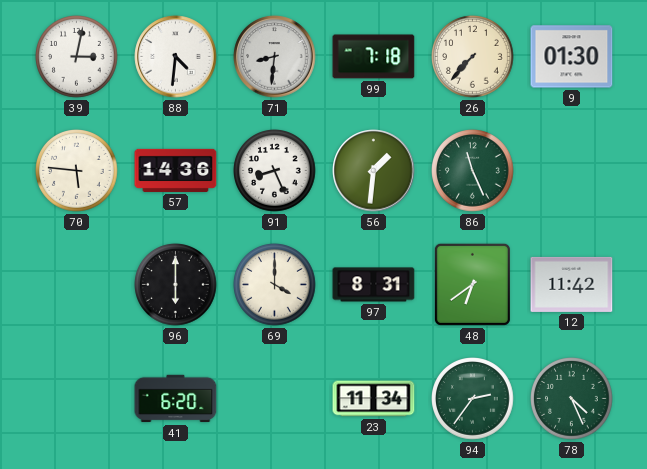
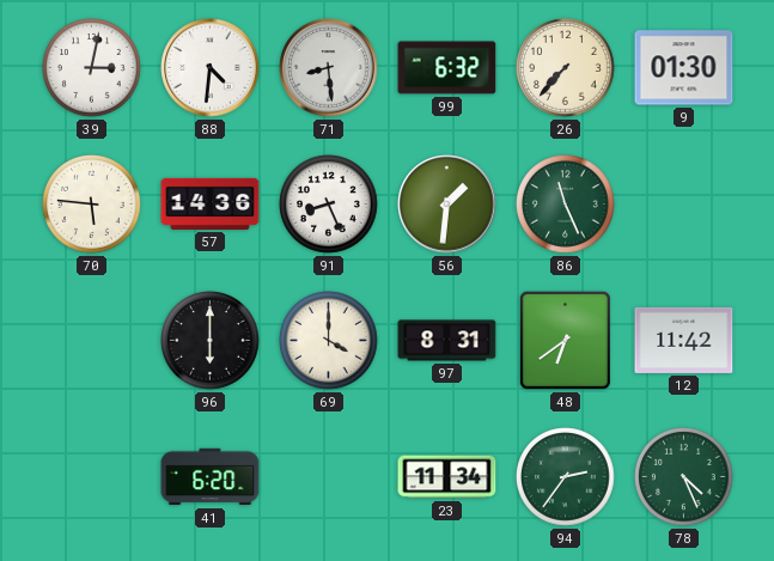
71: 8:31 -> 8:29
99: 7:18 -> 6:32
